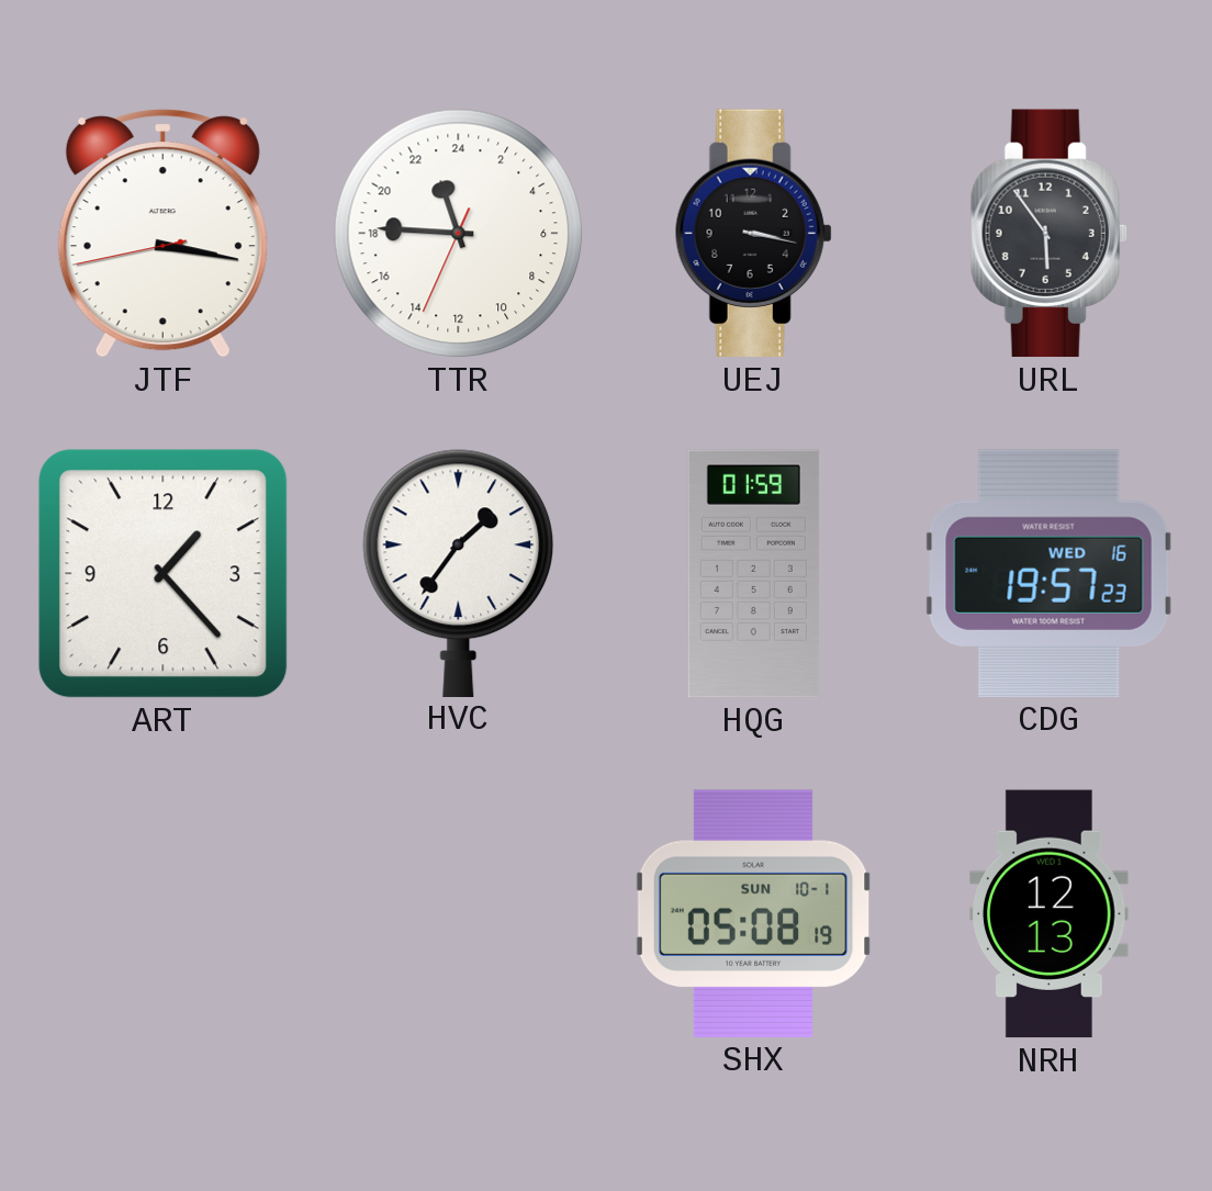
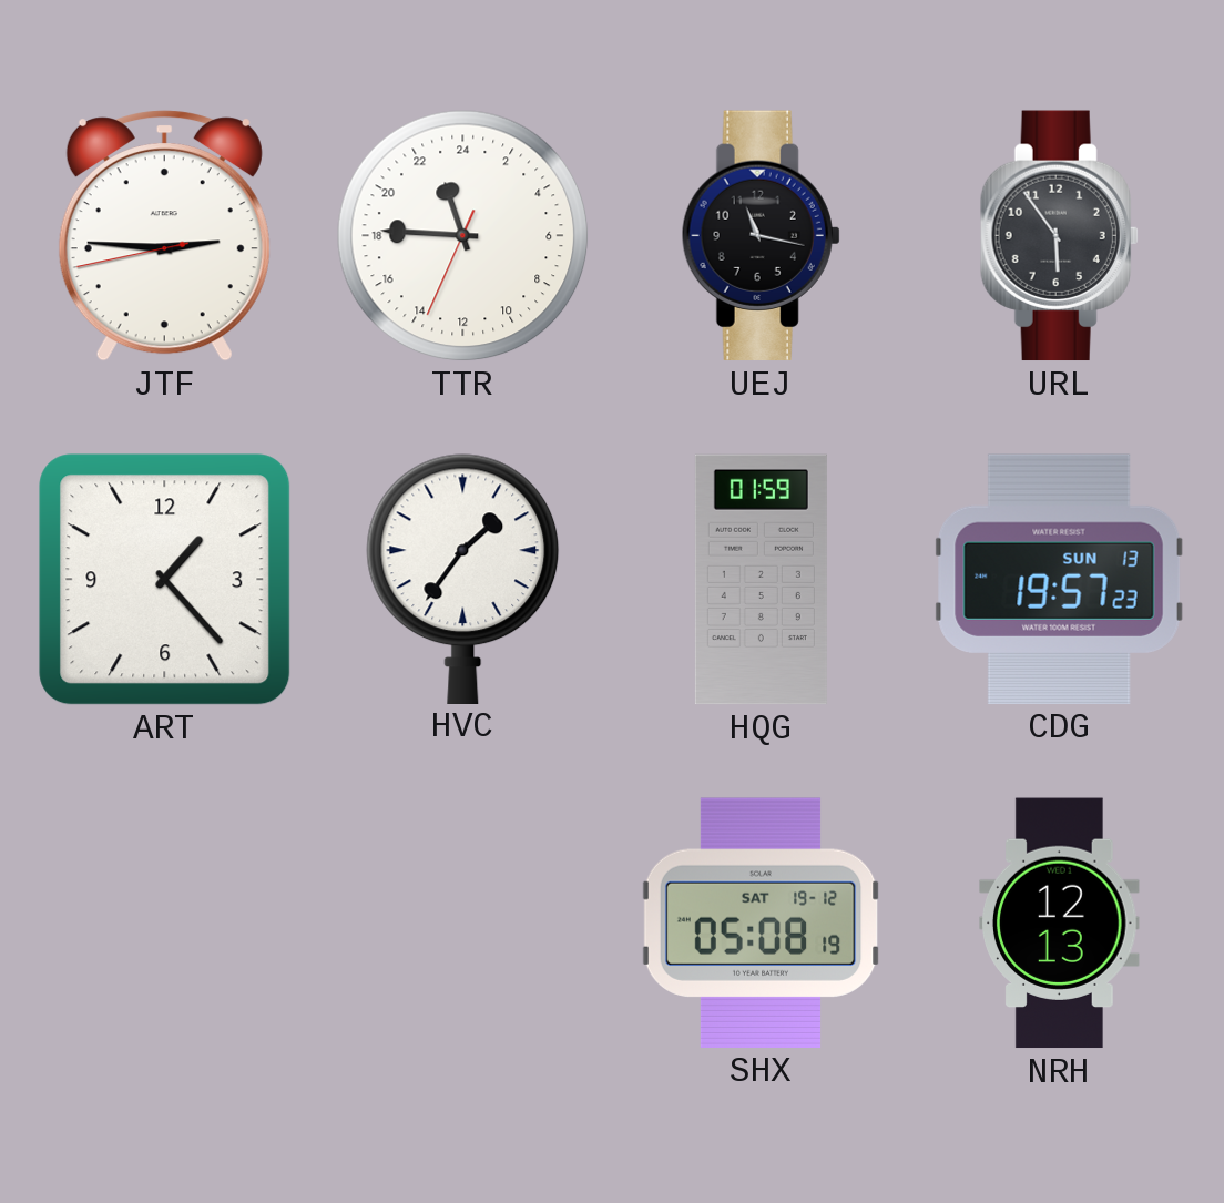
JTF: 3:16 -> 2:45
UEJ: 3:17 -> 11:17
CDG date: WED 16 -> SUN 13
SHX date: SUN 10-1 -> SAT 19-12
